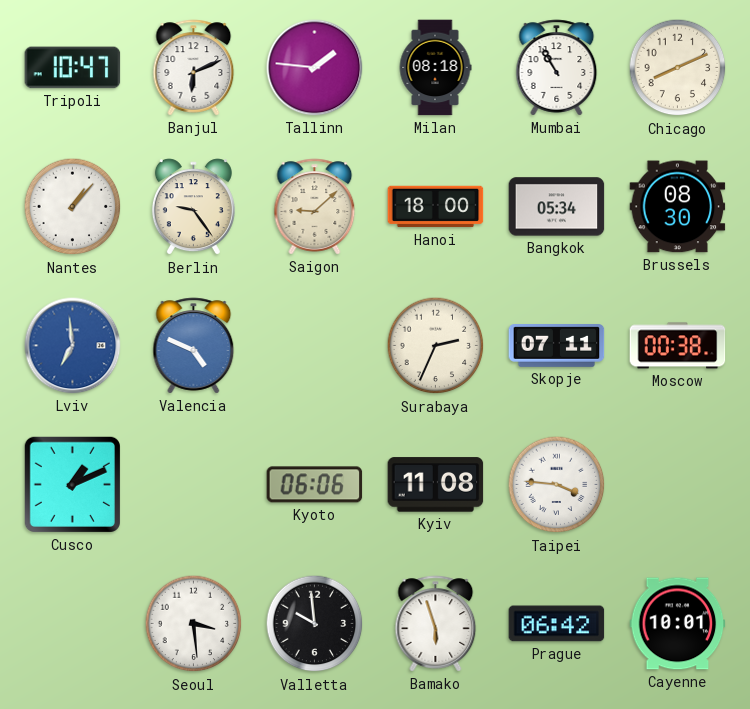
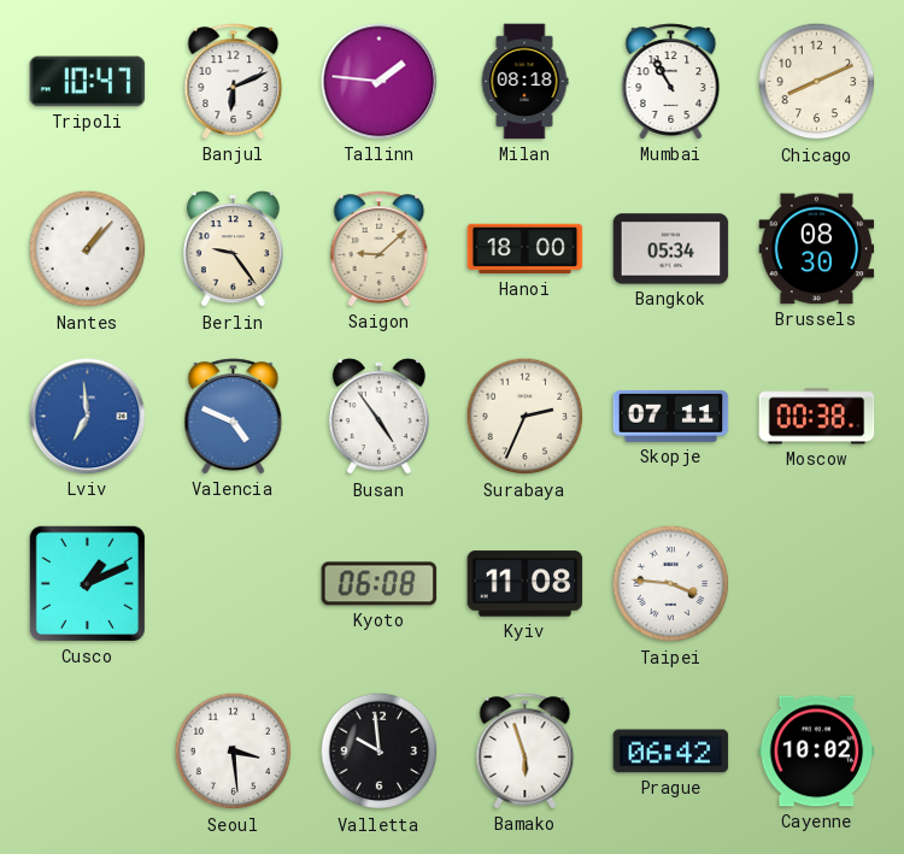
Busan: none -> 4:54
Kyoto: 06:06 -> 06:08
Cayenne: 10:01 -> 10:02
